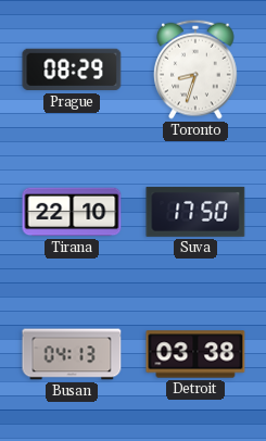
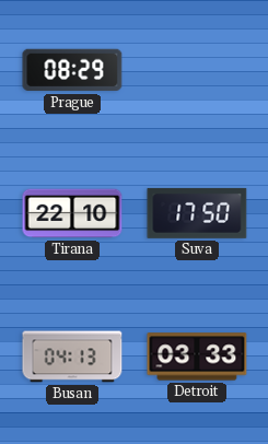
Toronto: 8:33 -> none
Detroit: 03:38 -> 03:33
